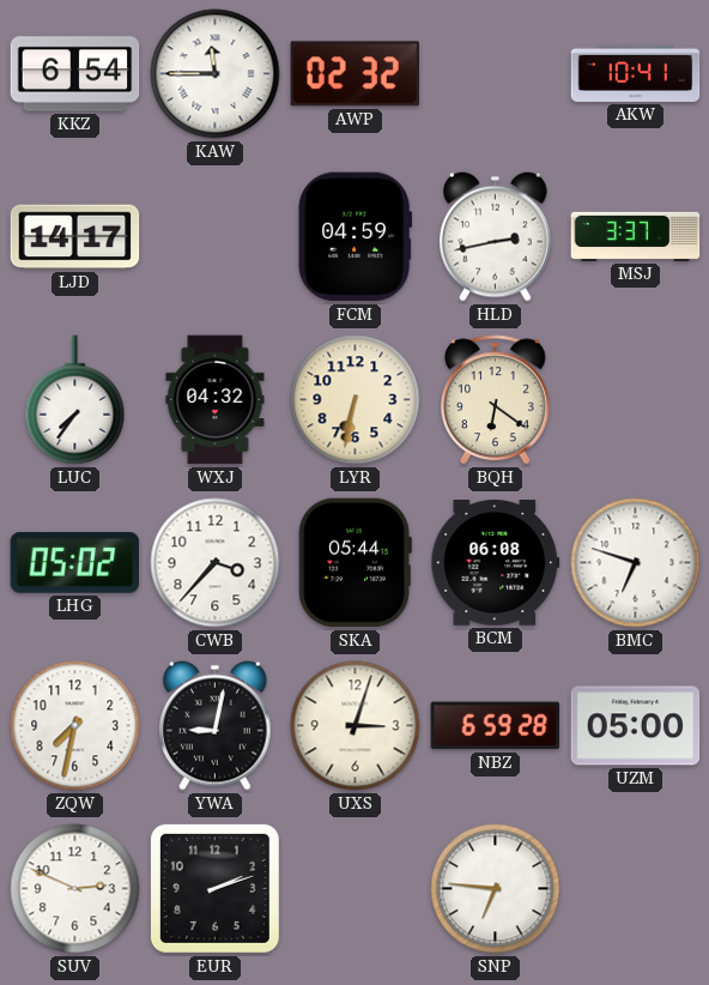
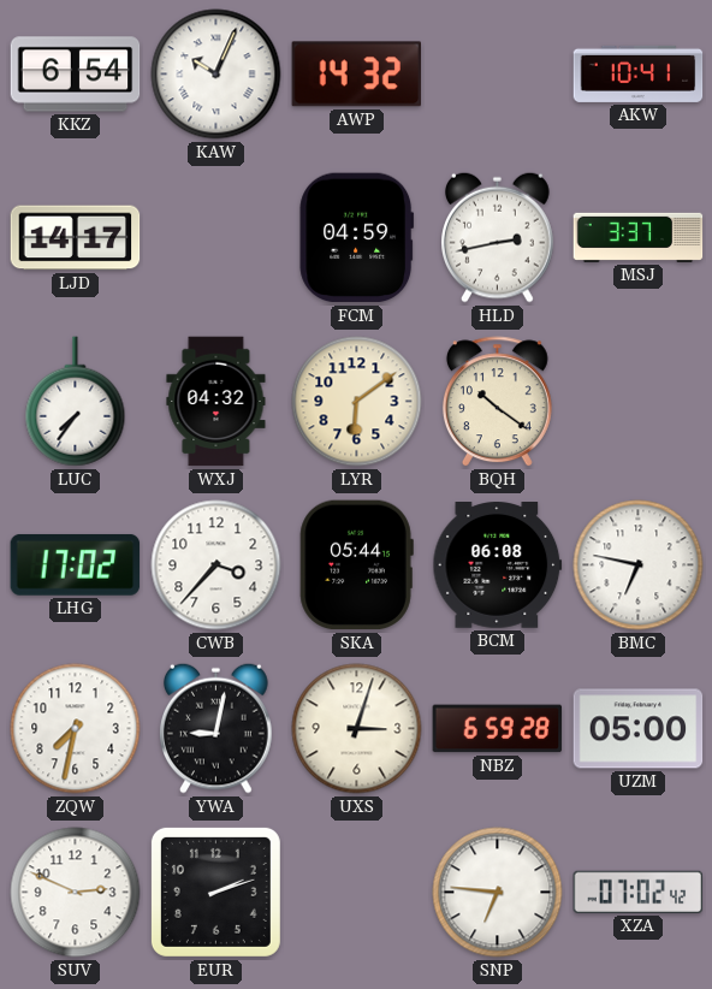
KAW: 11:45 -> 10:04
AWP: 02:32 -> 14:32
LYR: 6:32 -> 6:09
BQH: 6:21 -> 10:21
LHG: 05:02 -> 17:02
BMC: 6:48 -> 6:47
XZA: none -> 07:02
